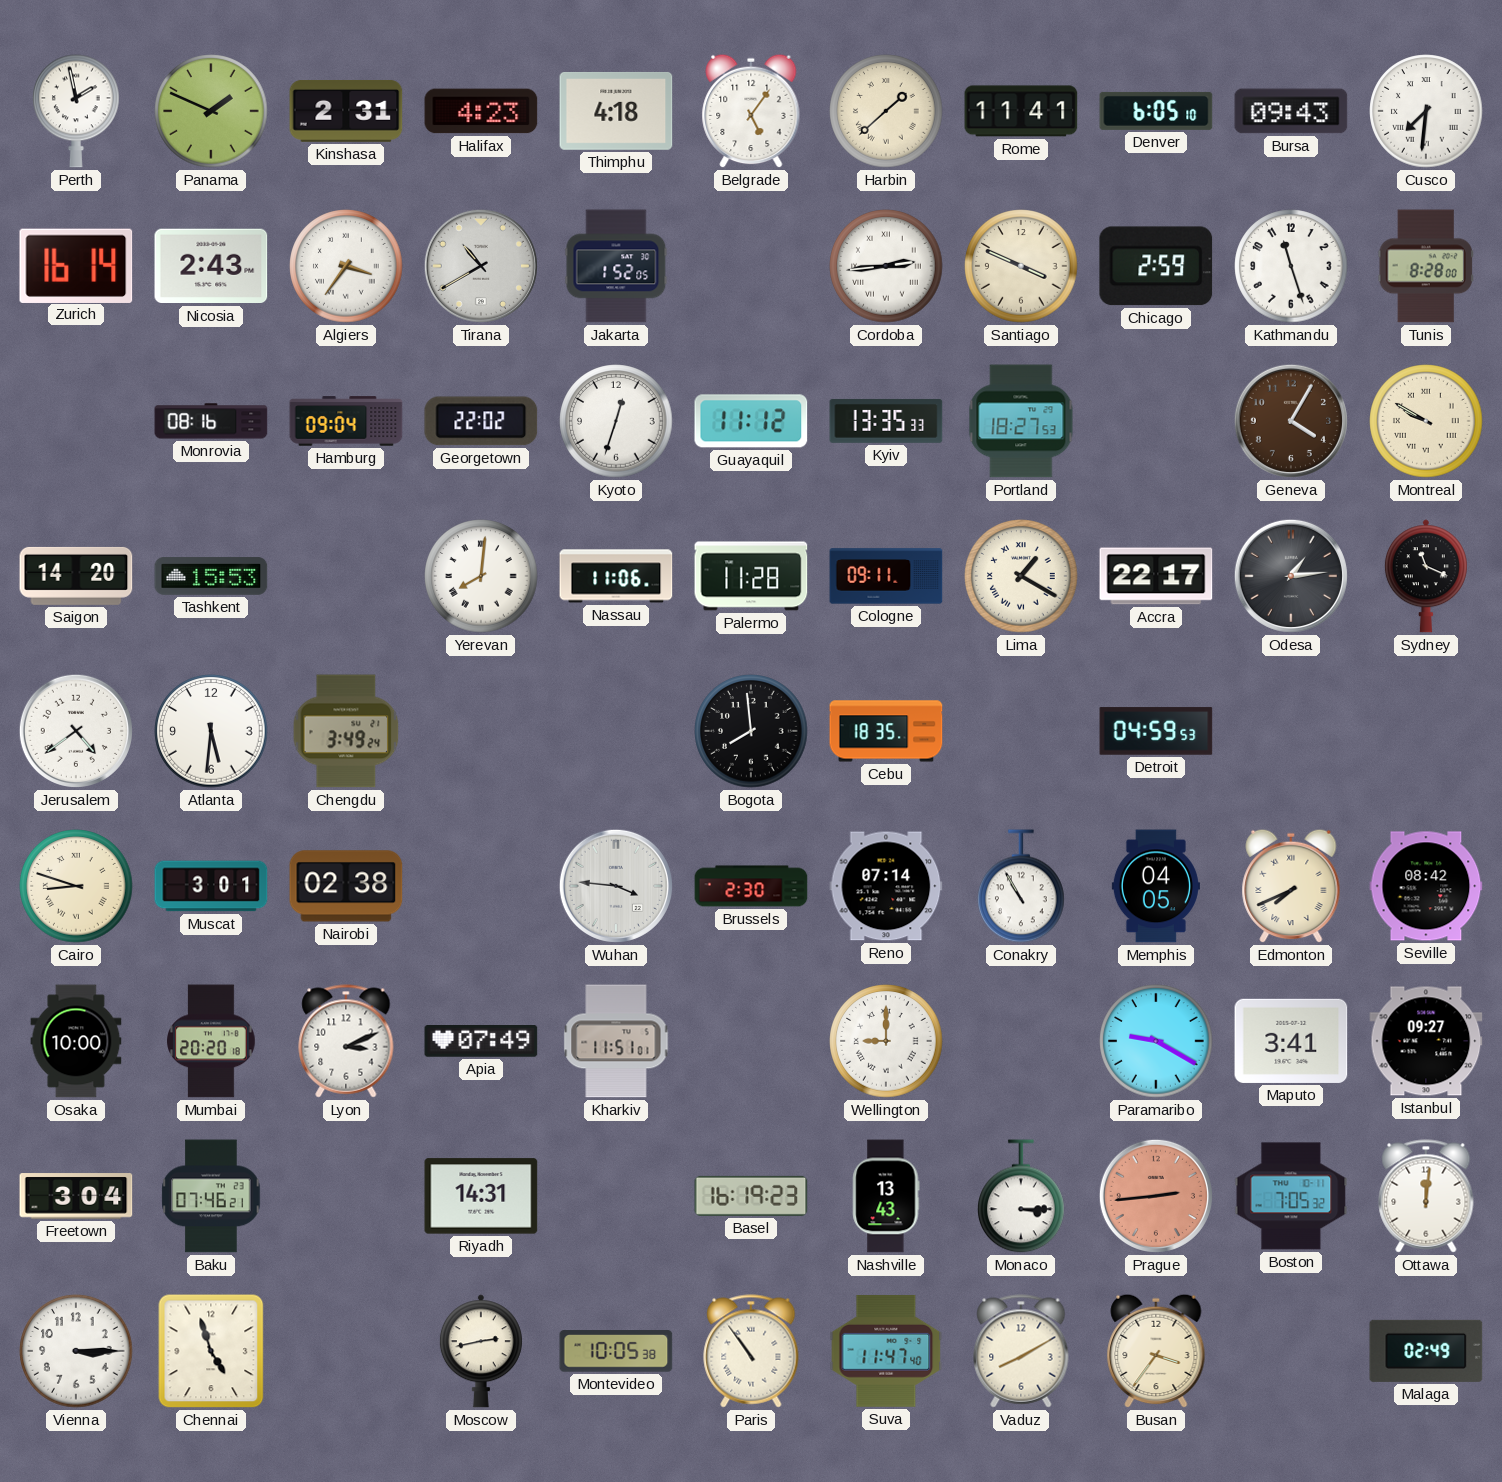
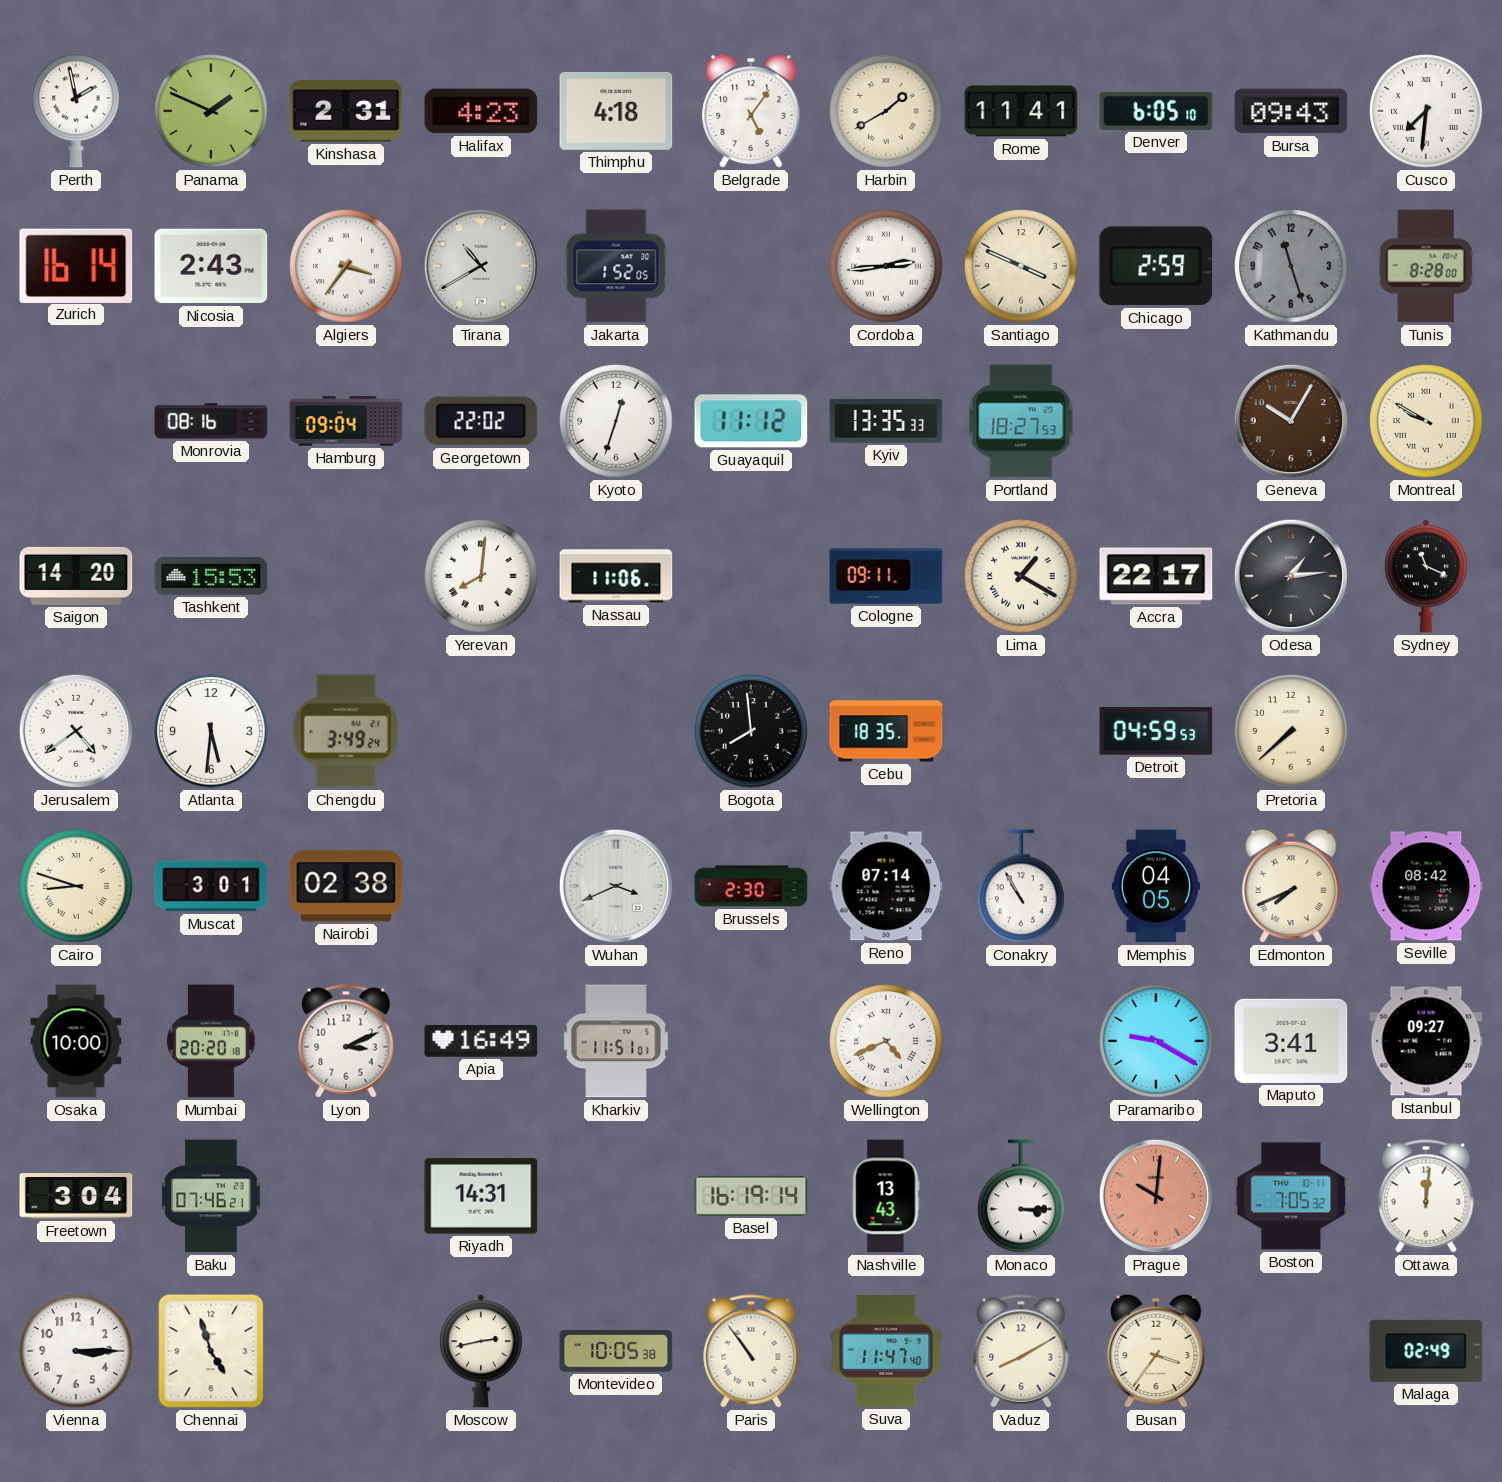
Harbin: 1:38 -> 1:40
Kathmandu dial: white -> grey
Geneva: 4:05 -> 10:05
Palermo: 11:28 -> none
Pretoria: none -> 7:38
Wuhan: 3:46 -> 3:41
Apia: 07:49 -> 16:49
Wellington: 9:00 -> 4:41
Basel: 16:19:23 -> 16:19:14
Prague: 2:44 -> 10:01
